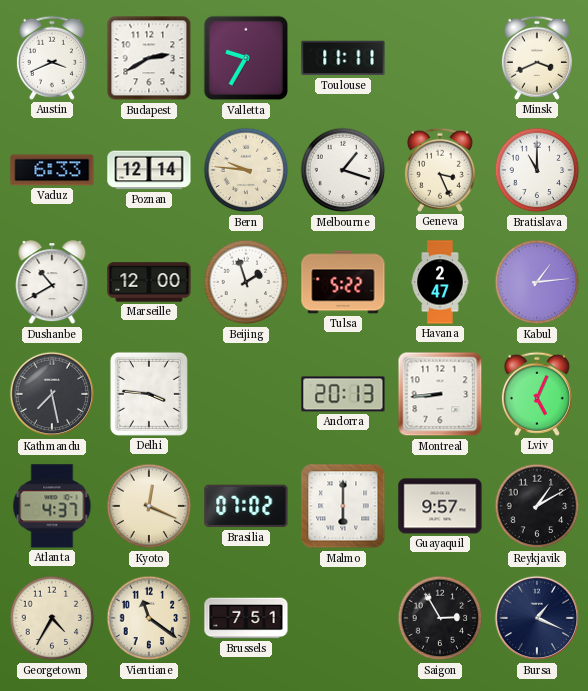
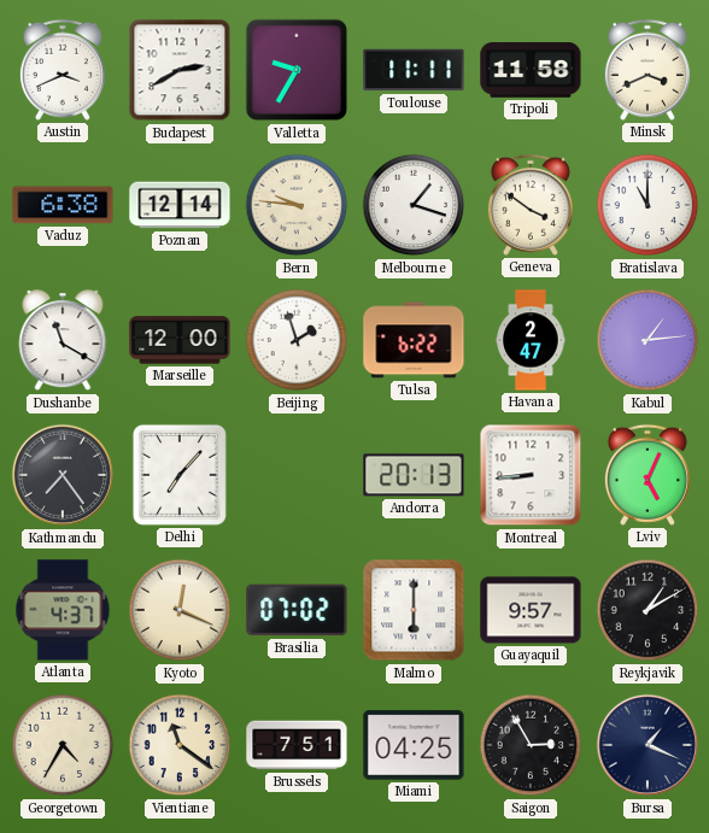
Tripoli: none -> 11:58
Vaduz: 6:33 -> 6:38
Geneva: 3:26 -> 3:51
Dushanbe: 10:40 -> 11:20
Tulsa: 5:22 -> 6:22
Kathmandu: 7:28 -> 7:24
Delhi: 3:46 -> 7:07
Miami: none -> 04:25
